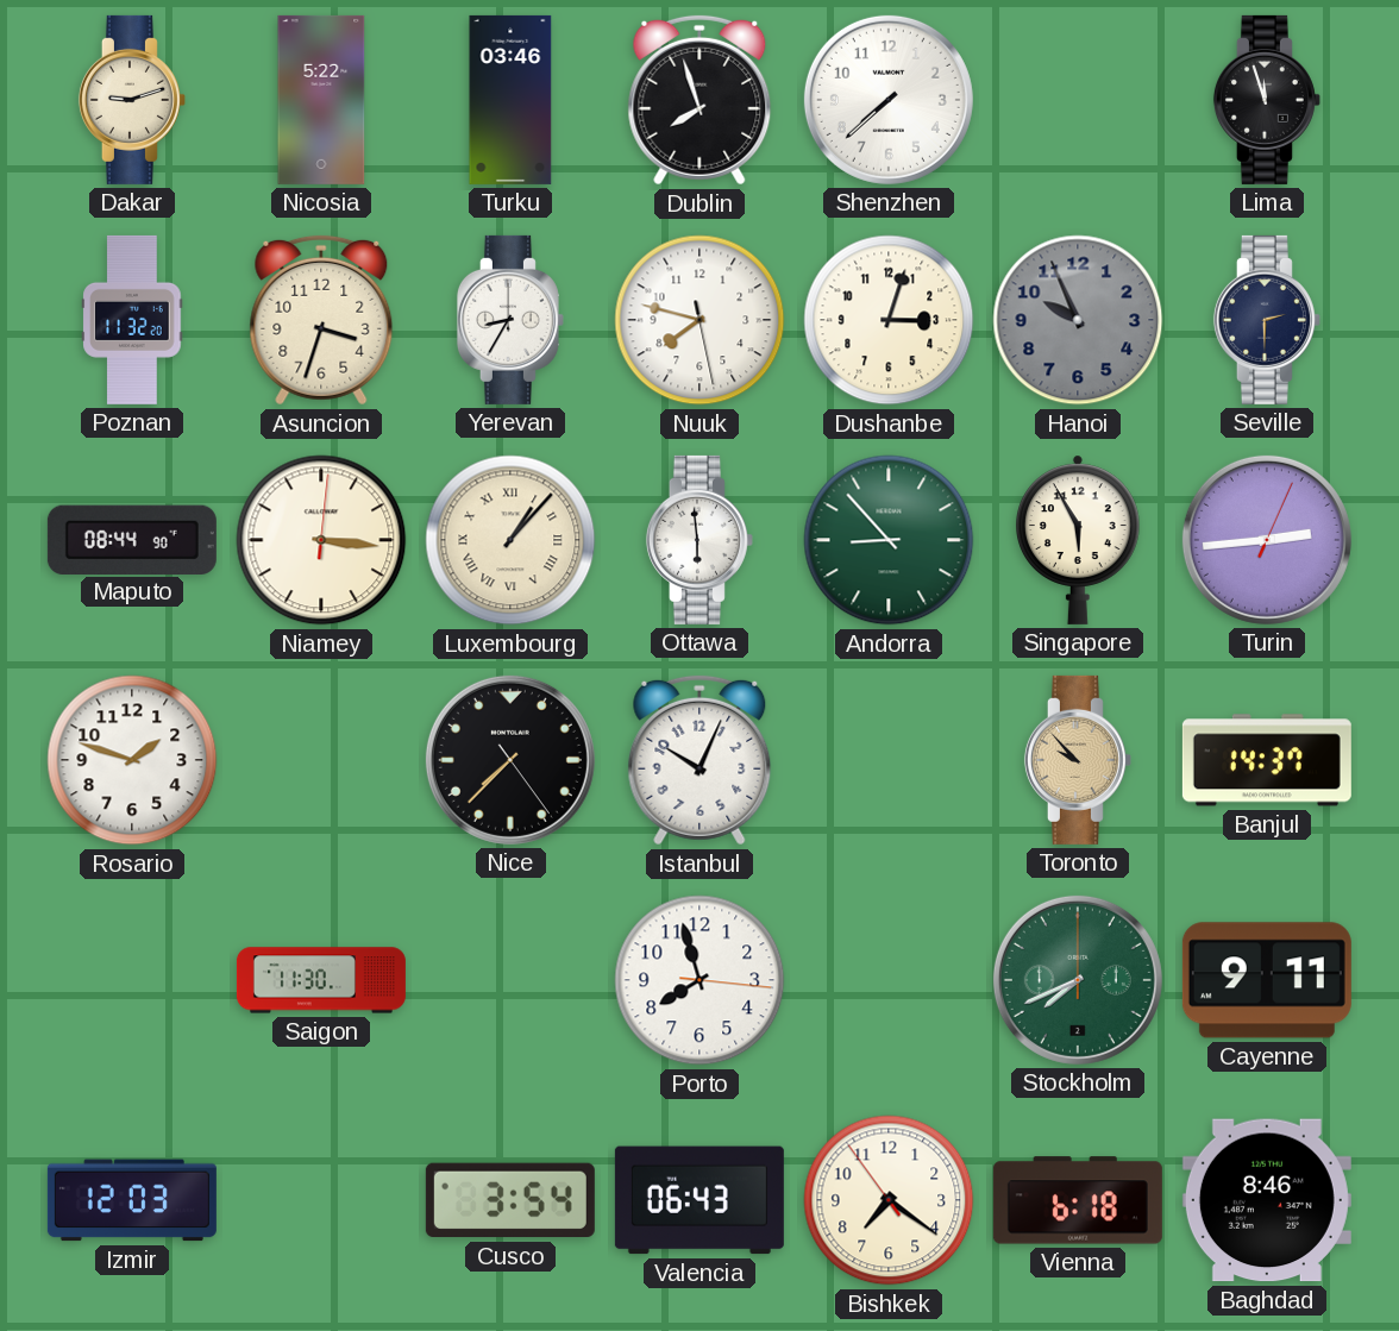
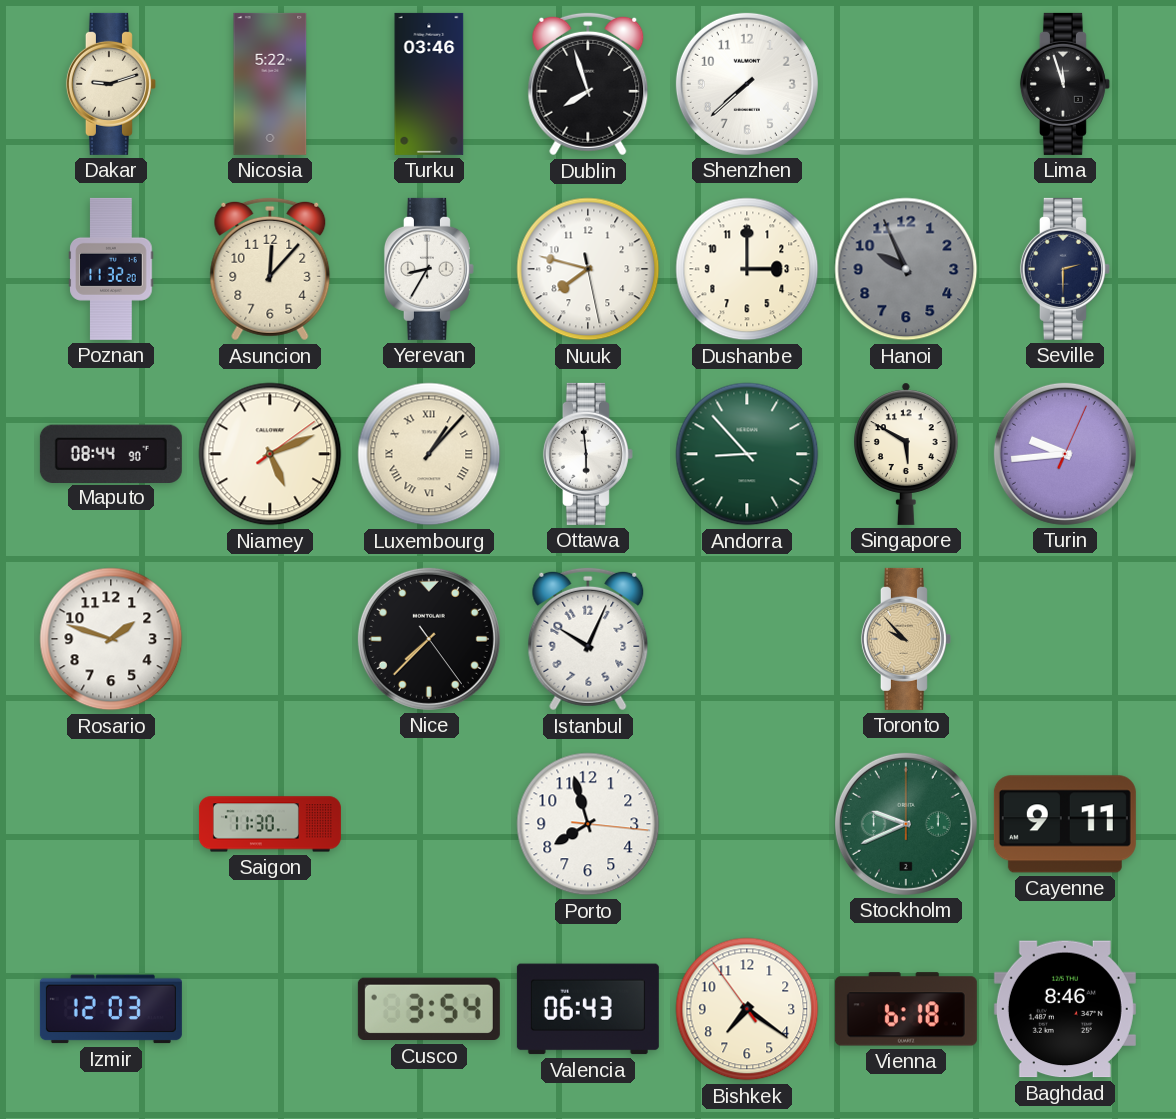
Asuncion: 3:33 -> 12:07
Dushanbe: 3:03 -> 3:00
Niamey: 3:16 -> 5:11
Singapore: 5:55 -> 5:50
Turin: 2:44 -> 9:44
Banjul: 14:37 -> none
Stockholm: 7:41 -> 9:41
